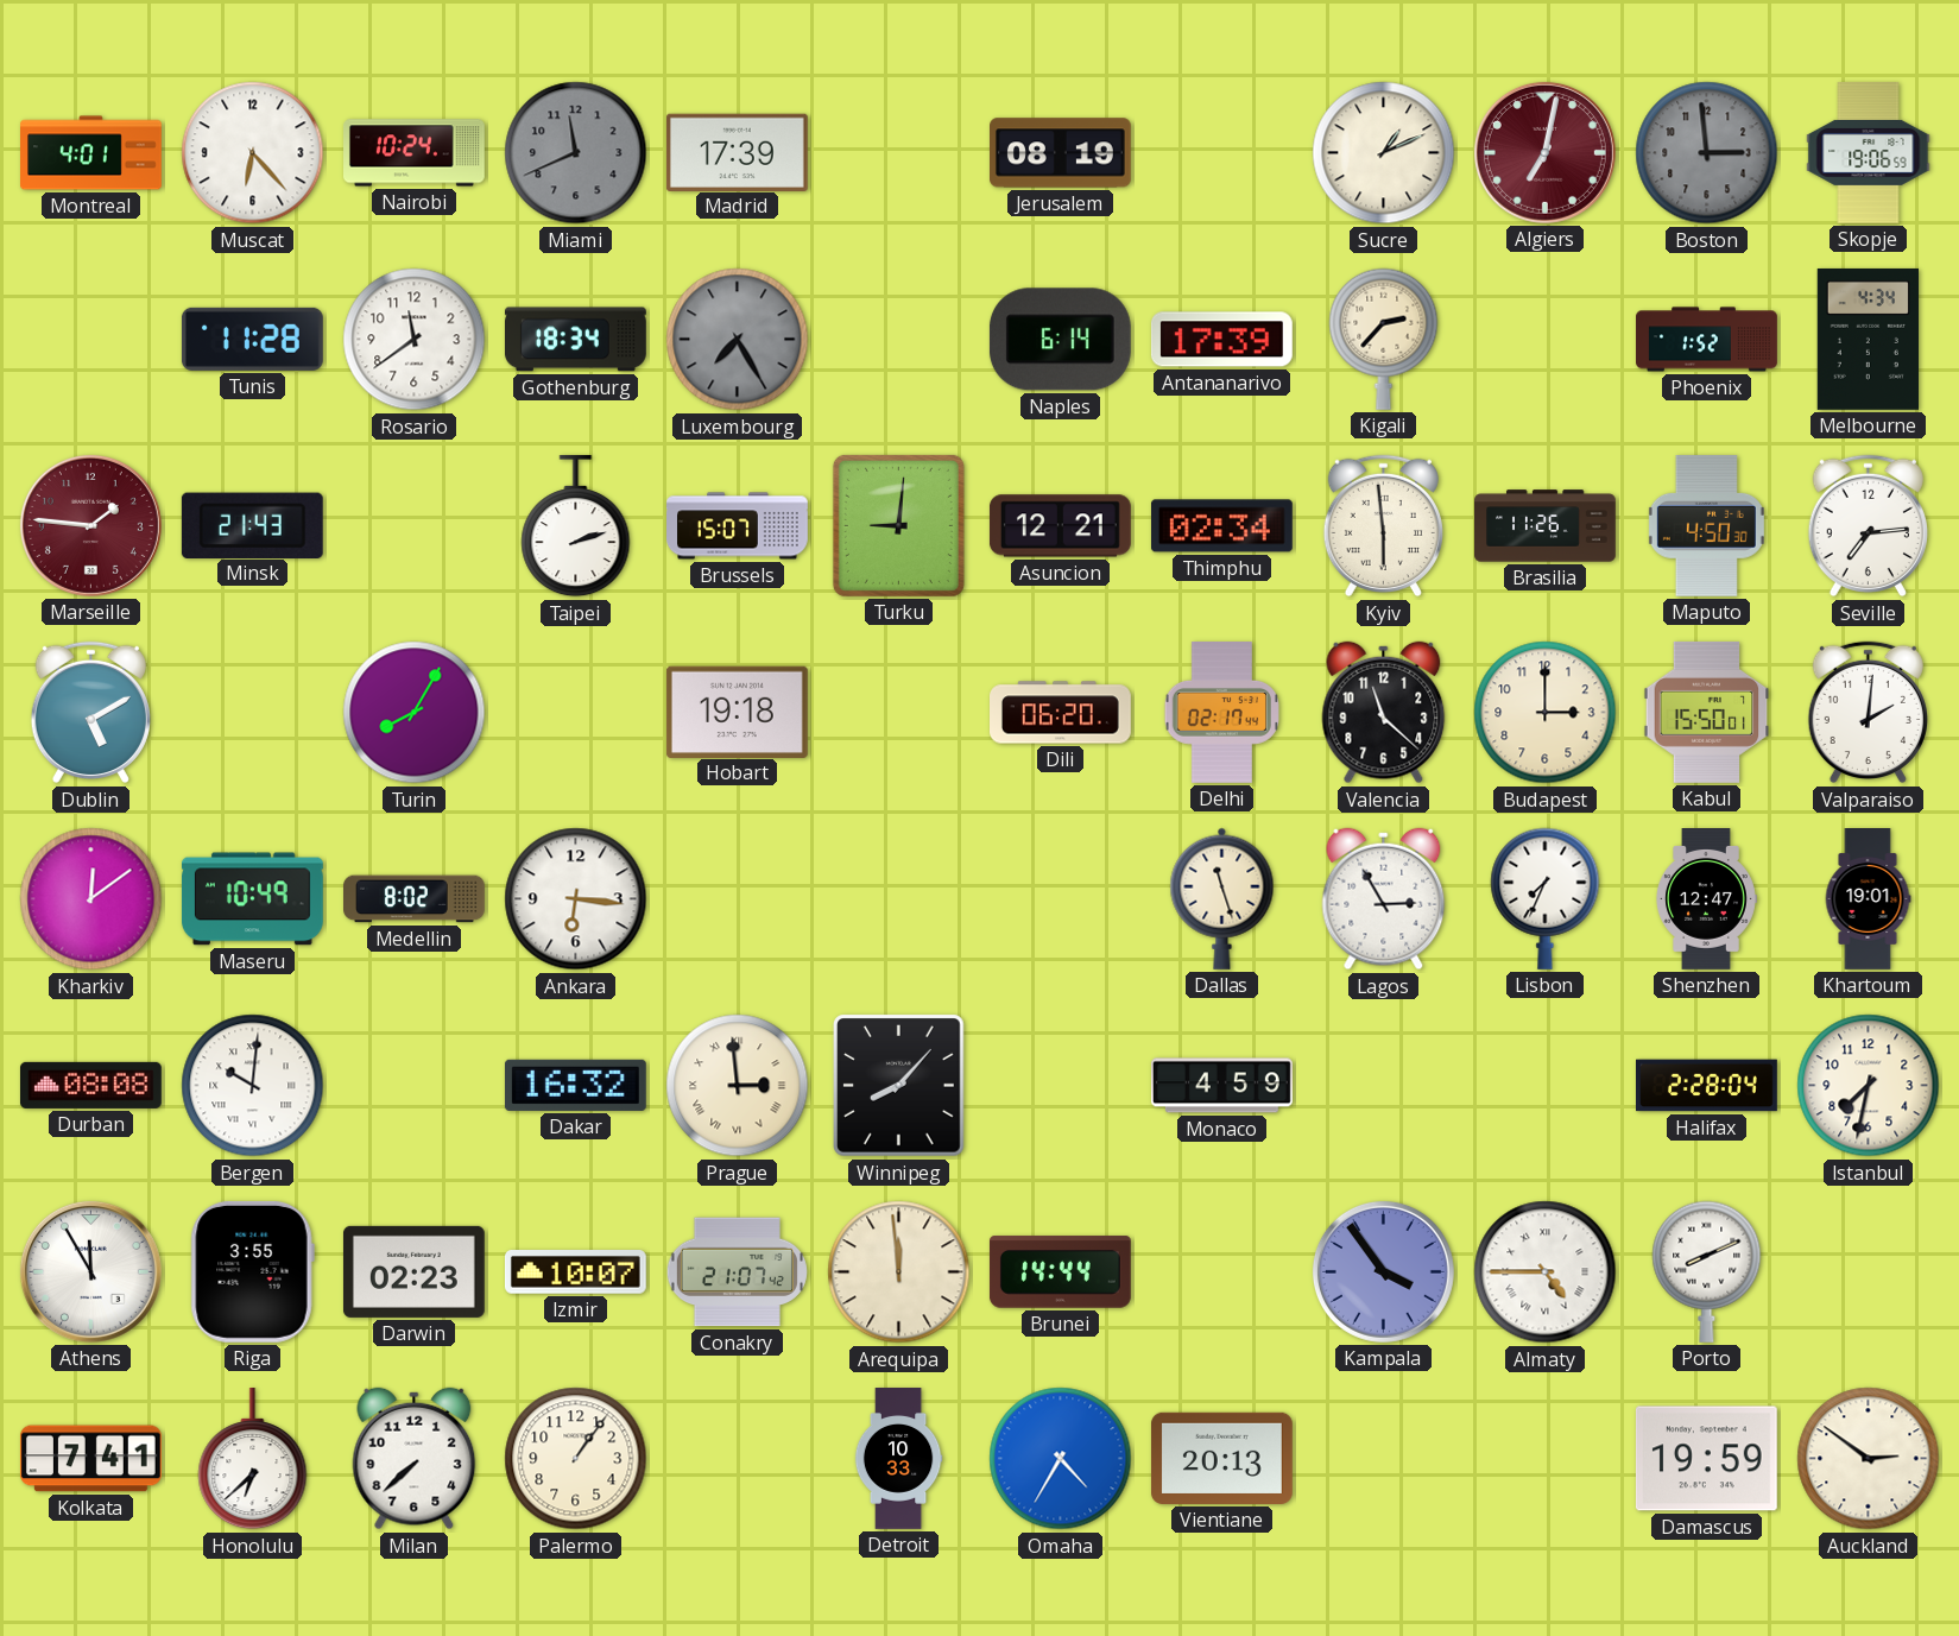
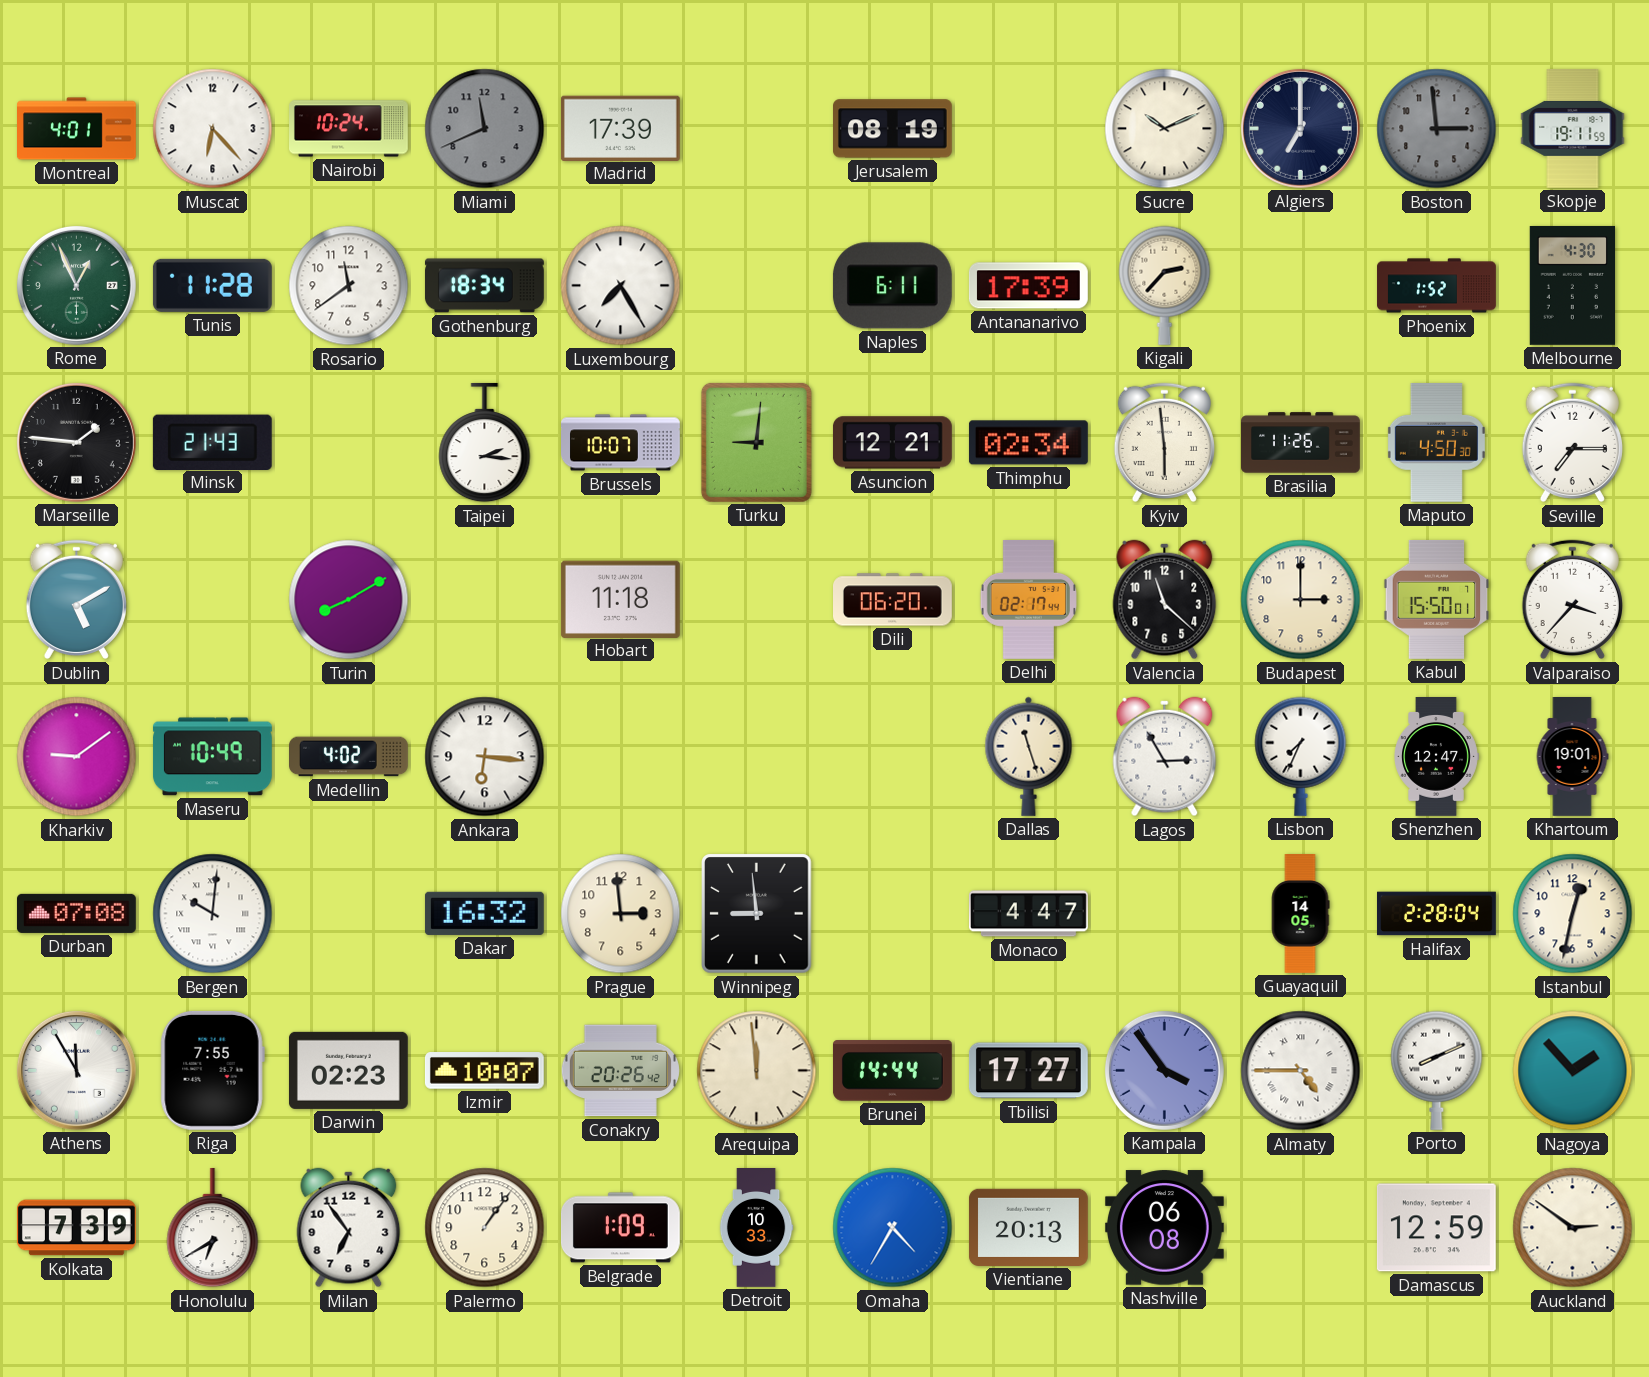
Sucre: 1:11 -> 10:11
Algiers: 7:02 -> 7:00
Algiers dial: burgundy -> navy
Skopje: 19:06 -> 19:11
Rome: none -> 12:56
Luxembourg dial: grey -> white
Naples: 6:14 -> 6:11
Melbourne: 4:34 -> 4:30
Marseille dial: burgundy -> black
Taipei: 2:12 -> 2:16
Brussels: 15:07 -> 10:07
Seville: 7:14 -> 7:15
Turin: 8:05 -> 8:10
Hobart: 19:18 -> 11:18
Valparaiso: 2:01 -> 3:37
Kharkiv: 12:09 -> 9:09
Medellin: 8:02 -> 4:02
Durban: 08:08 -> 07:08
Prague numerals: Roman -> Arabic
Winnipeg: 8:07 -> 8:59
Monaco: 4:59 -> 4:47
Guayaquil: none -> 14:05
Istanbul: 7:32 -> 12:32
Riga: 3:55 -> 7:55
Conakry: 21:07 -> 20:26
Tbilisi: none -> 17:27
Nagoya: none -> 1:53
Kolkata: 7:41 -> 7:39
Honolulu: 6:38 -> 6:40
Milan: 7:38 -> 6:54
Belgrade: none -> 1:09
Nashville: none -> 06:08
Damascus: 19:59 -> 12:59
